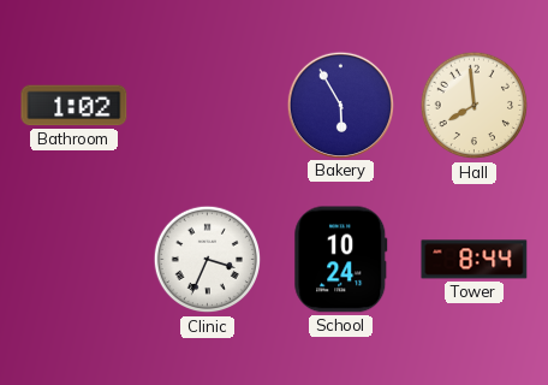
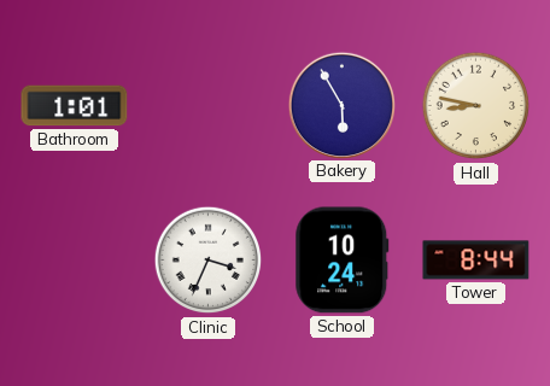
Bathroom: 1:02 -> 1:01
Hall: 7:59 -> 8:47
